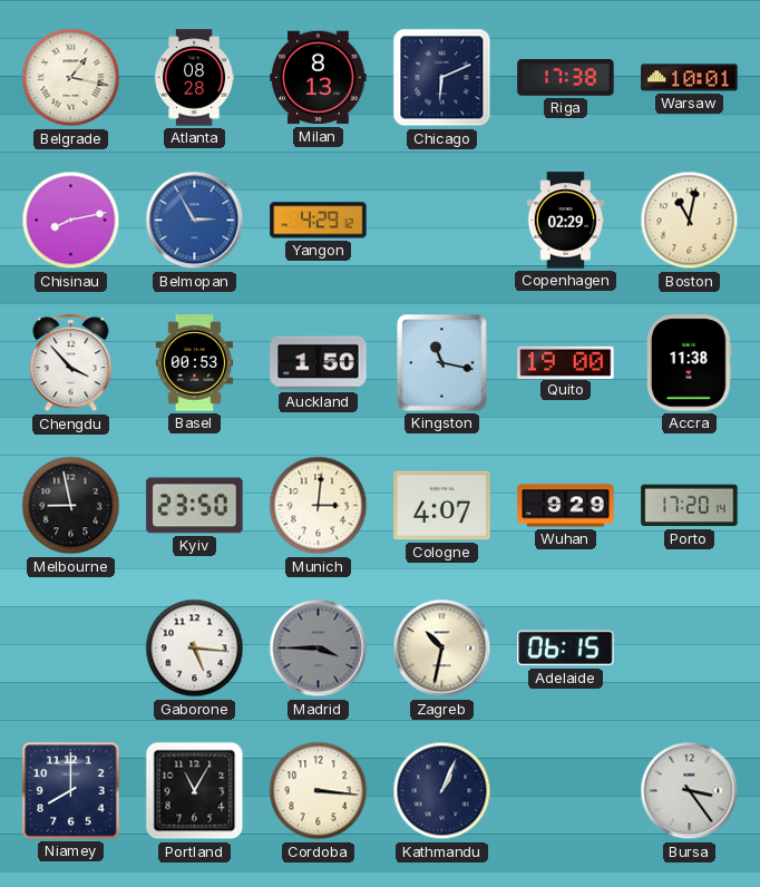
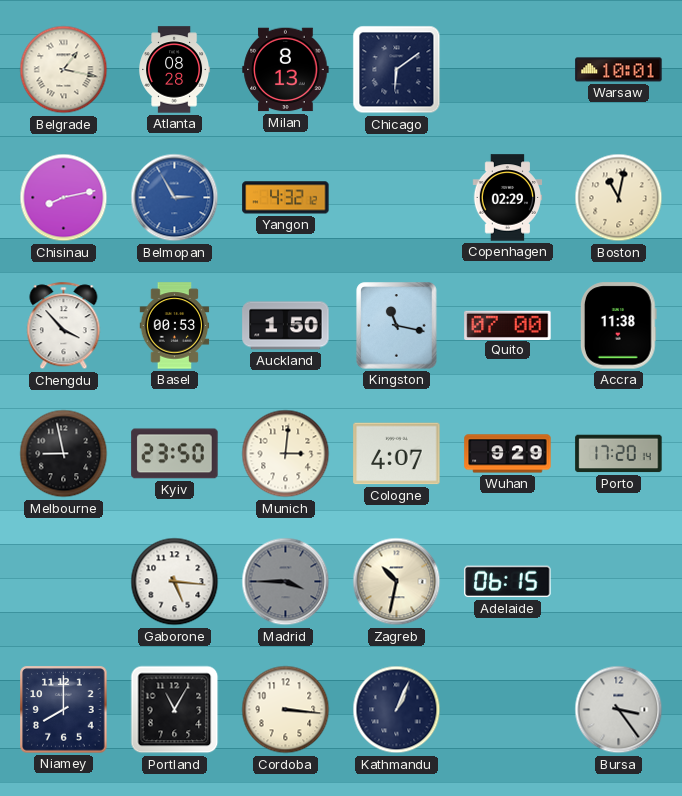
Chicago: 6:11 -> 6:09
Riga: 17:38 -> none
Yangon: 4:29 -> 4:32
Quito: 19:00 -> 07:00
